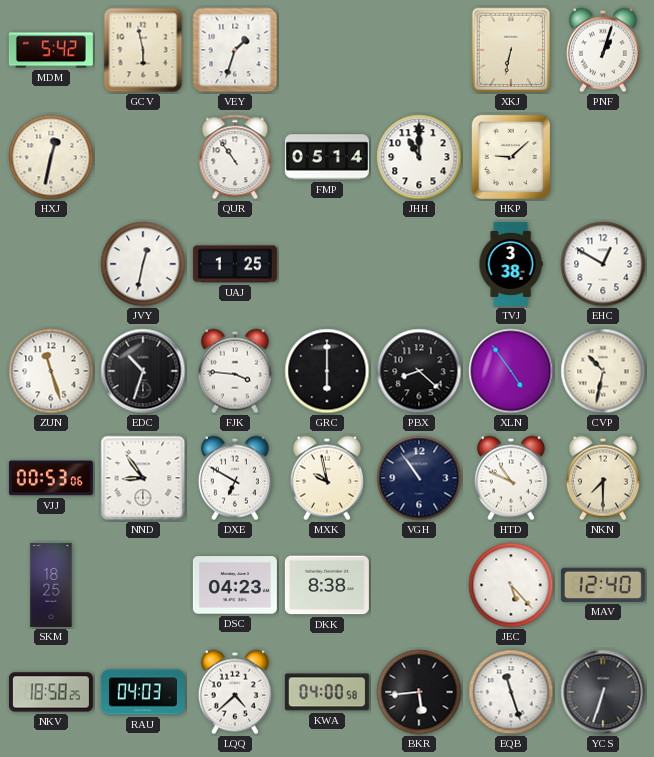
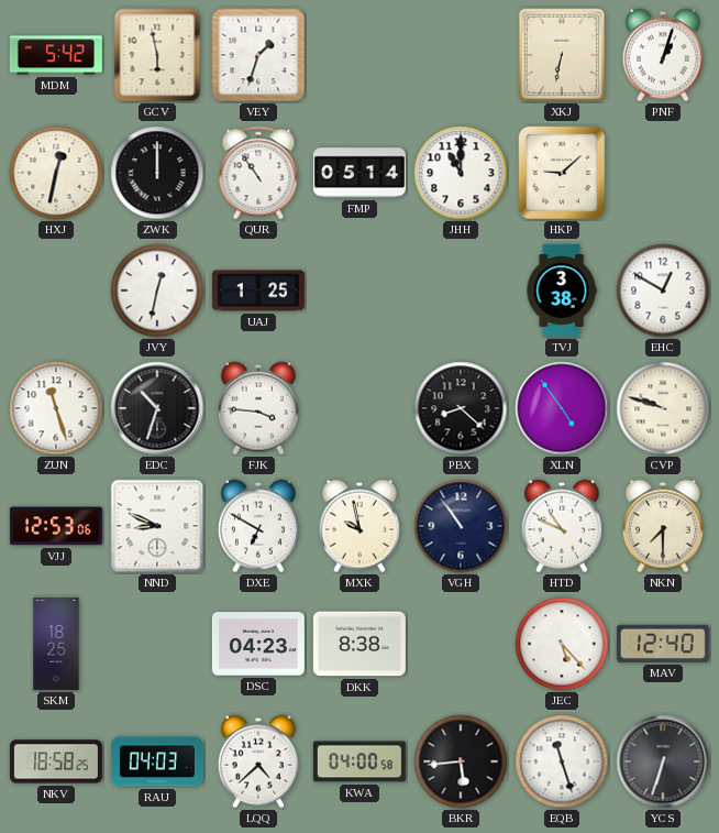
ZWK: none -> 12:00
GRC: 6:00 -> none
CVP: 10:32 -> 9:48
VJJ: 00:53 -> 12:53
NND: 8:54 -> 8:49
